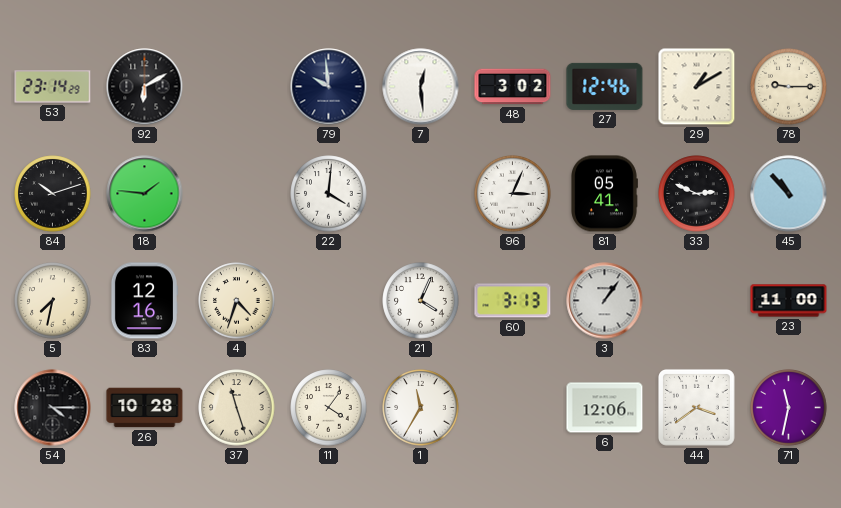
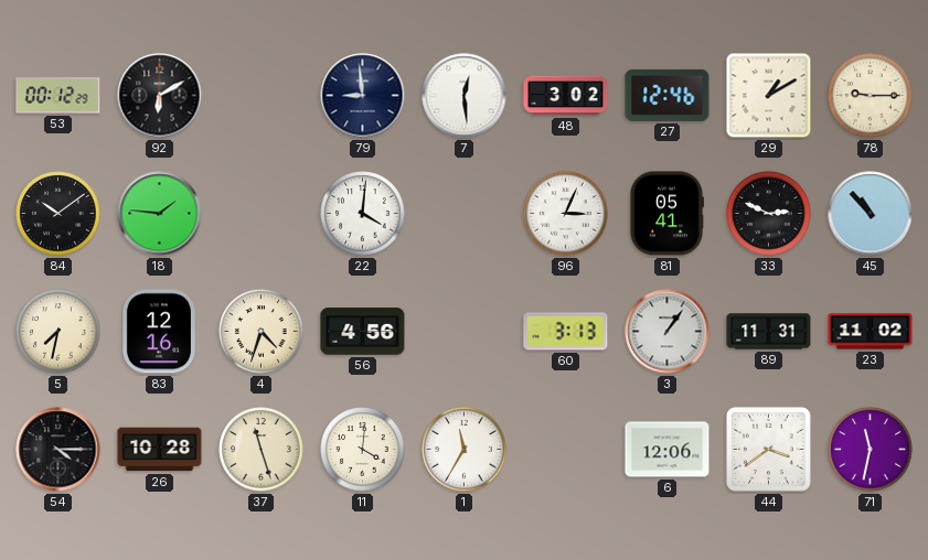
53: 23:14 -> 00:12
79: 9:59 -> 8:59
84: 10:12 -> 10:09
56: none -> 4:56
21: 4:04 -> none
89: none -> 11:31
23: 11:00 -> 11:02
11: 4:06 -> 4:01
